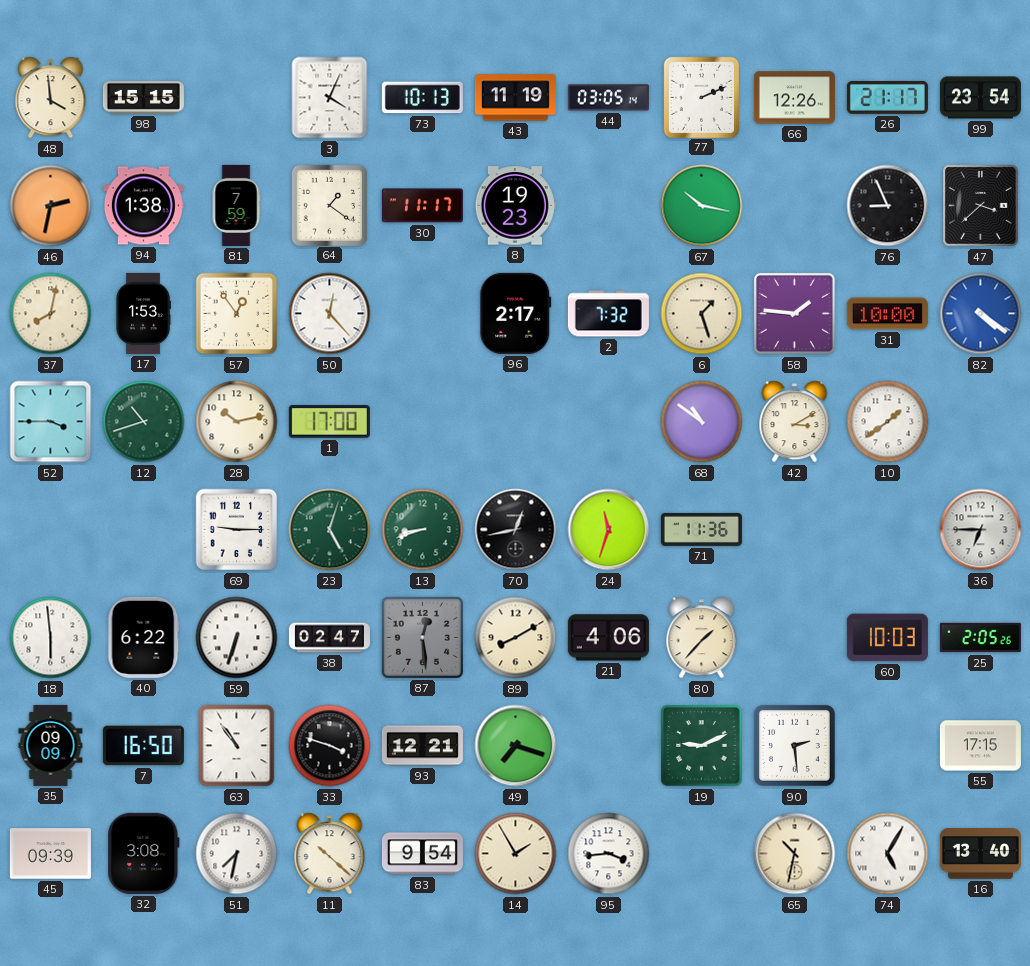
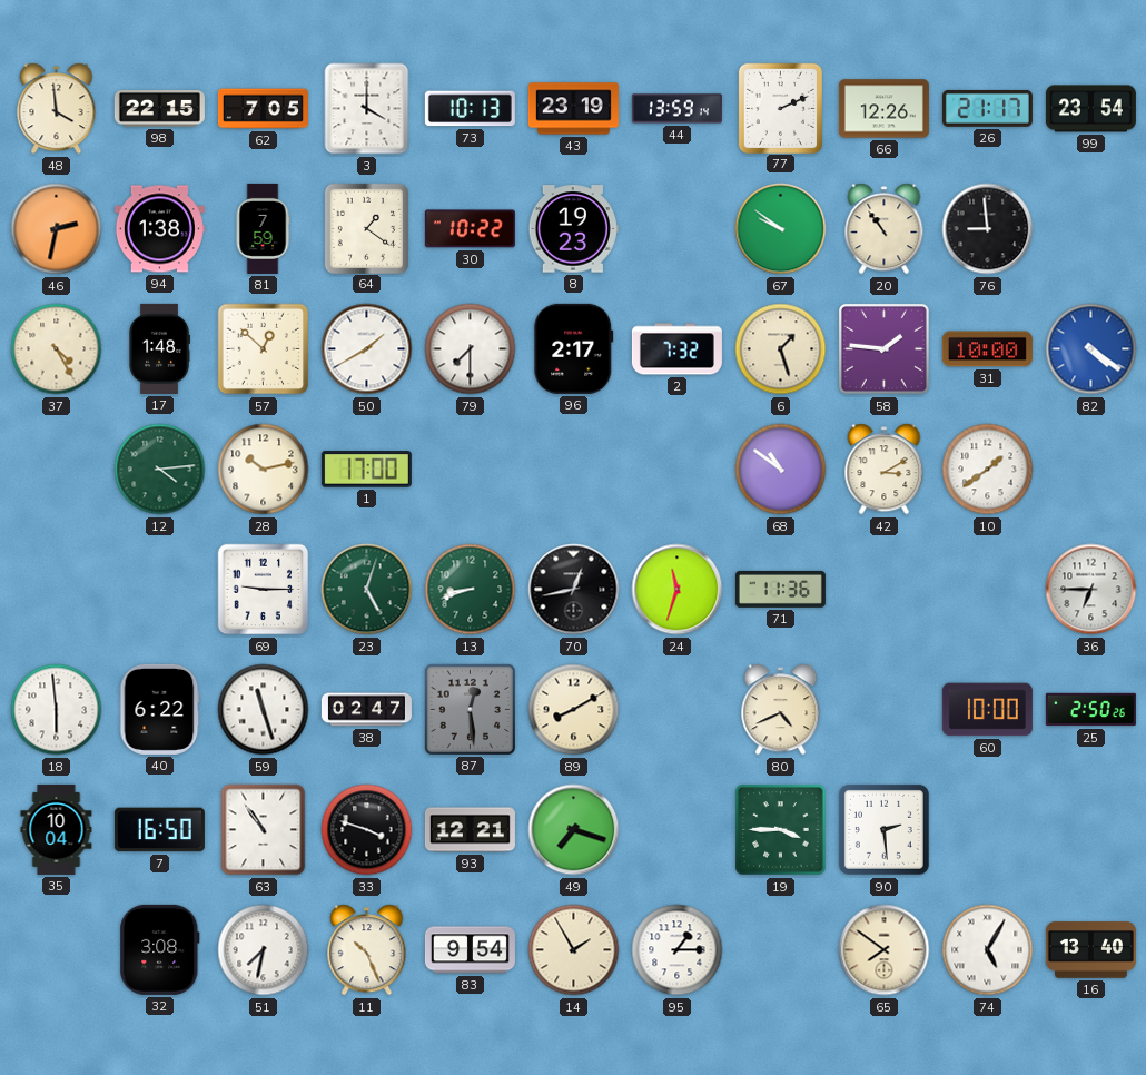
98: 15:15 -> 22:15
62: none -> 7:05
3: 4:04 -> 4:00
43: 11:19 -> 23:19
44: 03:05 -> 13:59
30: 11:17 -> 10:22
67: 10:17 -> 9:51
20: none -> 10:54
76: 8:56 -> 8:59
47: 3:38 -> none
37: 8:02 -> 4:25
17: 1:53 -> 1:48
57: 12:54 -> 12:52
50: 12:23 -> 1:40
79: none -> 7:30
52: 3:45 -> none
12: 10:42 -> 4:14
59: 6:33 -> 11:27
21: 4:06 -> none
80: 1:37 -> 4:41
60: 10:03 -> 10:00
25: 2:05 -> 2:50
35: 09:09 -> 10:04
19: 9:11 -> 3:45
55: 17:15 -> none
45: 09:39 -> none
11: 10:22 -> 10:26
95: 3:44 -> 1:15
65: 10:32 -> 7:51
